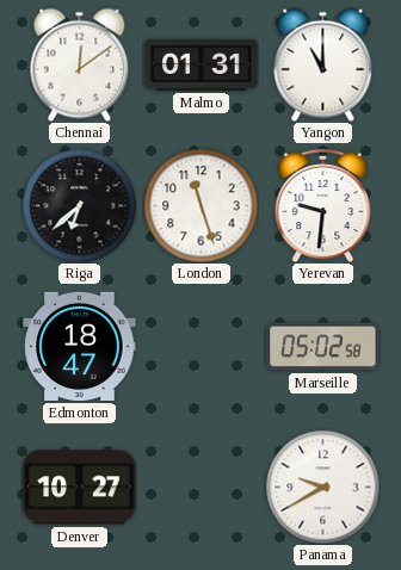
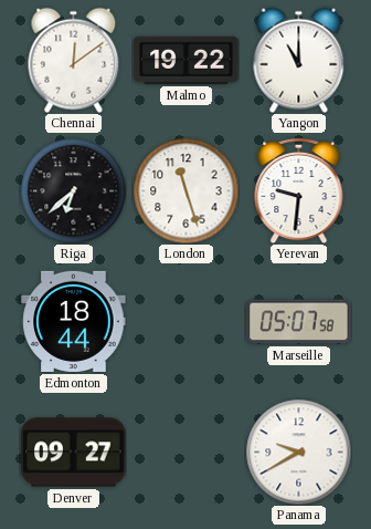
Malmo: 01:31 -> 19:22
Edmonton: 18:47 -> 18:44
Marseille: 05:02 -> 05:07
Denver: 10:27 -> 09:27
